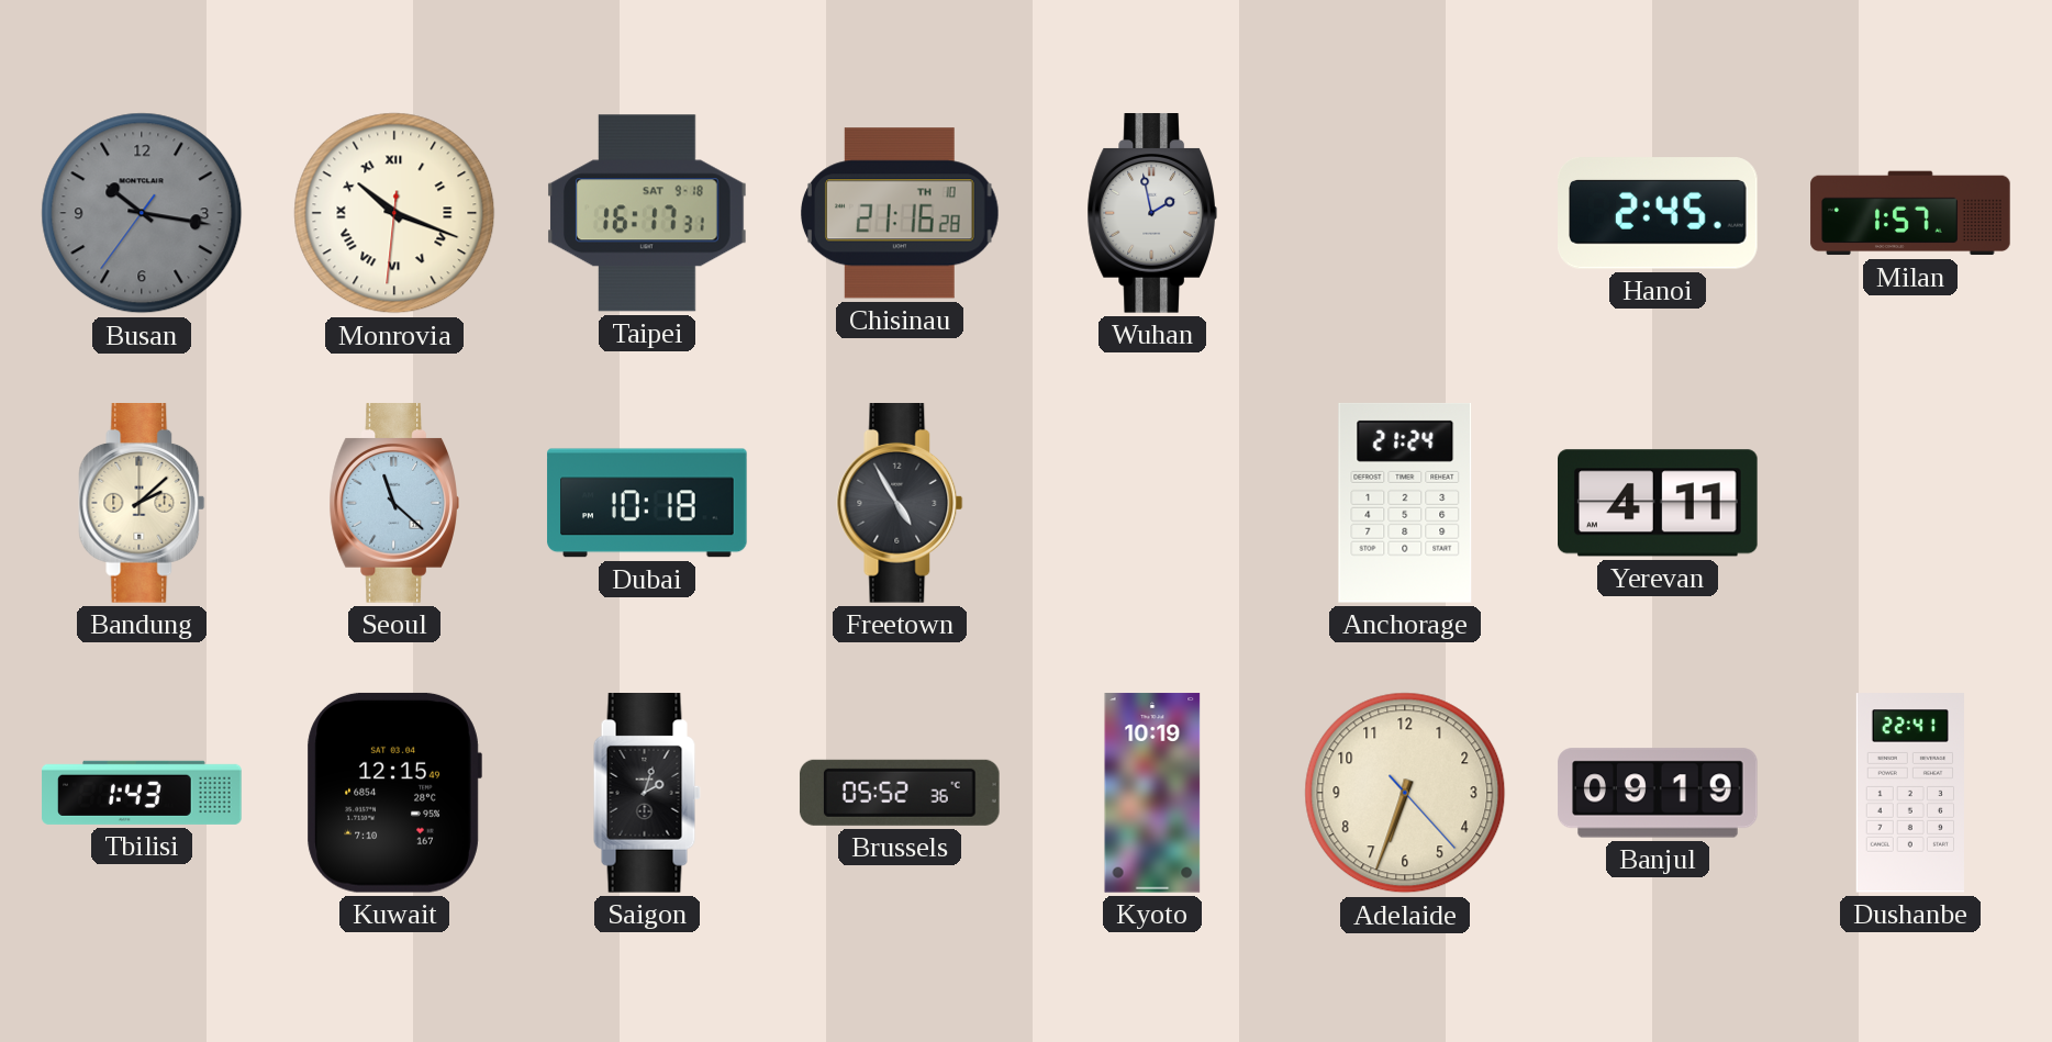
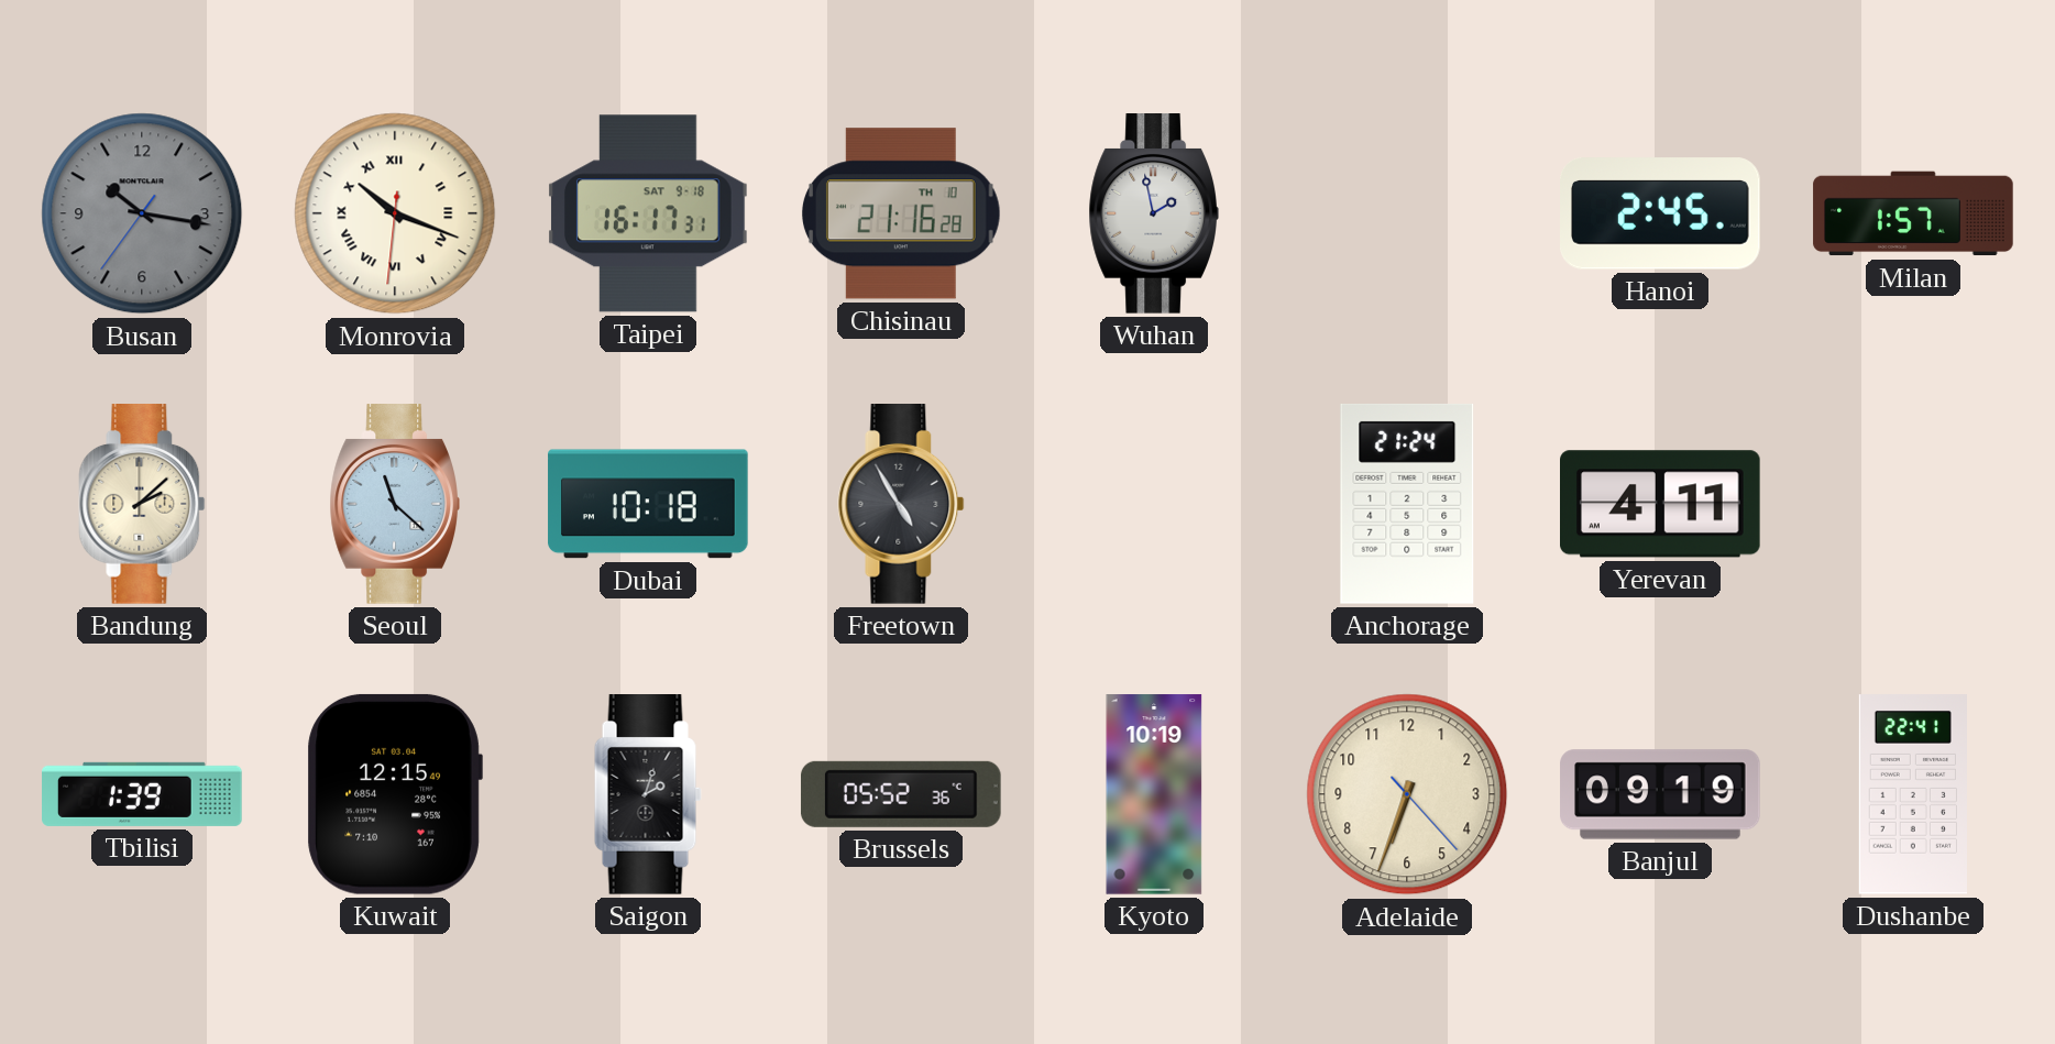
Tbilisi: 1:43 -> 1:39
